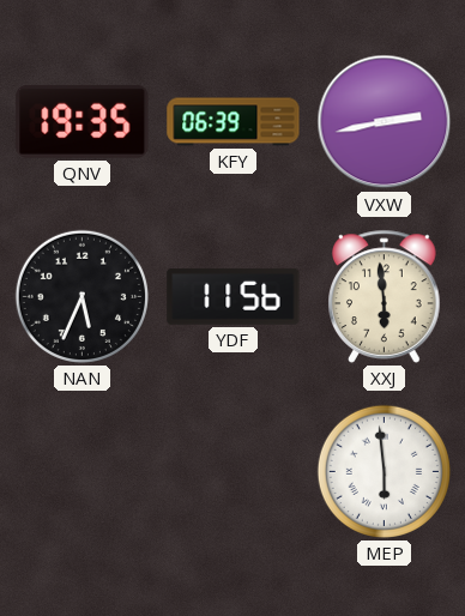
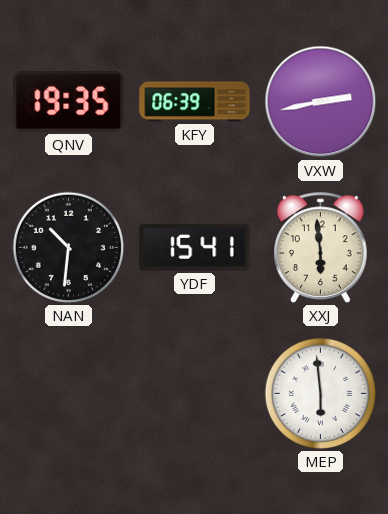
NAN: 5:34 -> 10:31
YDF: 11:56 -> 15:41
